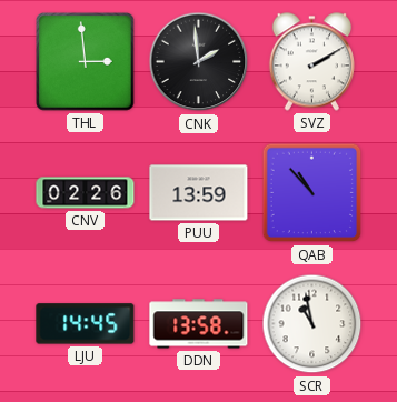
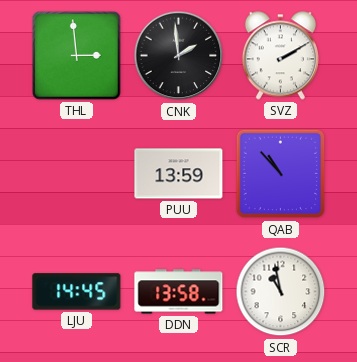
CNV: 02:26 -> none
